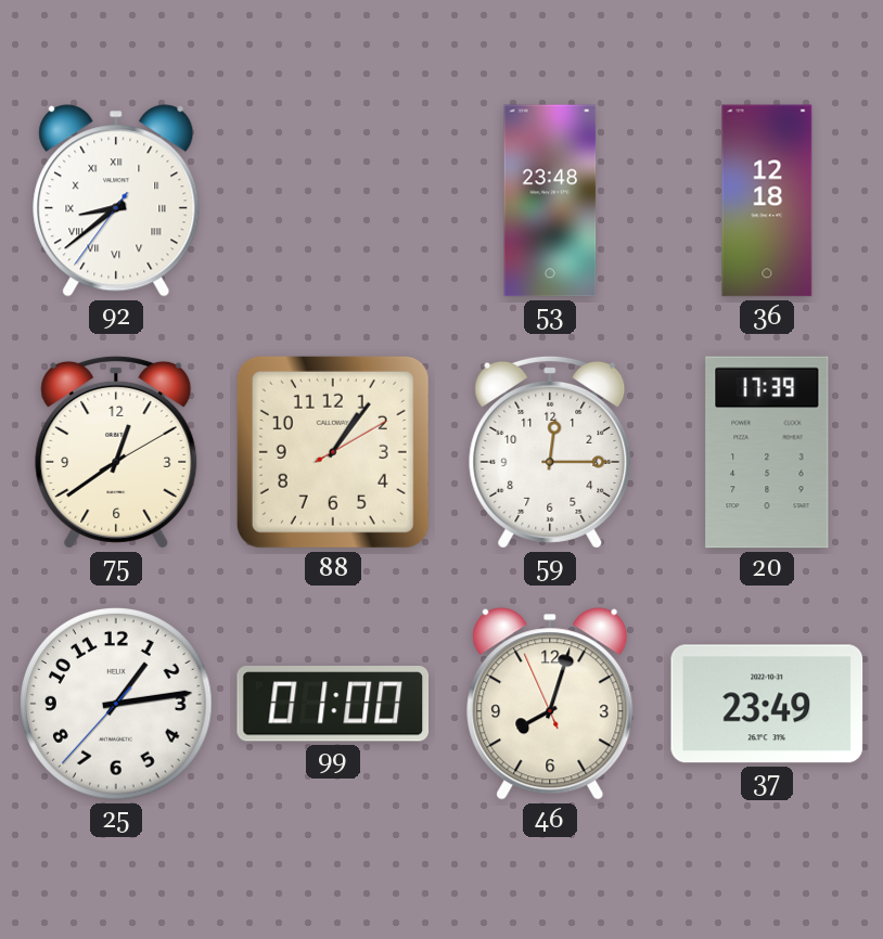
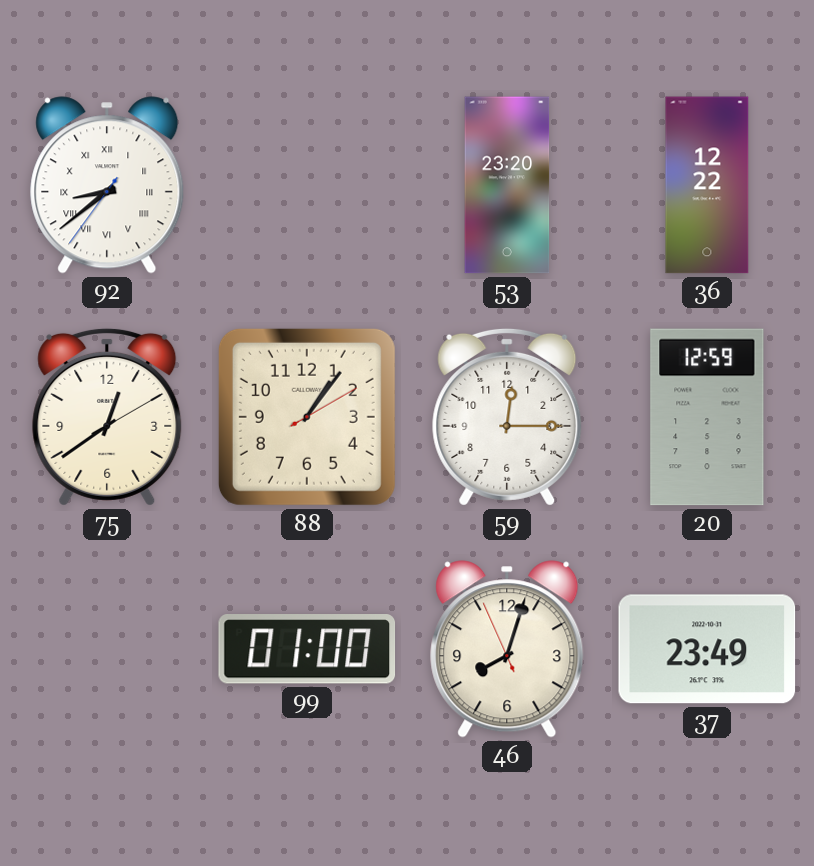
53: 23:48 -> 23:20
36: 12:18 -> 12:22
20: 17:39 -> 12:59
25: 1:13 -> none
